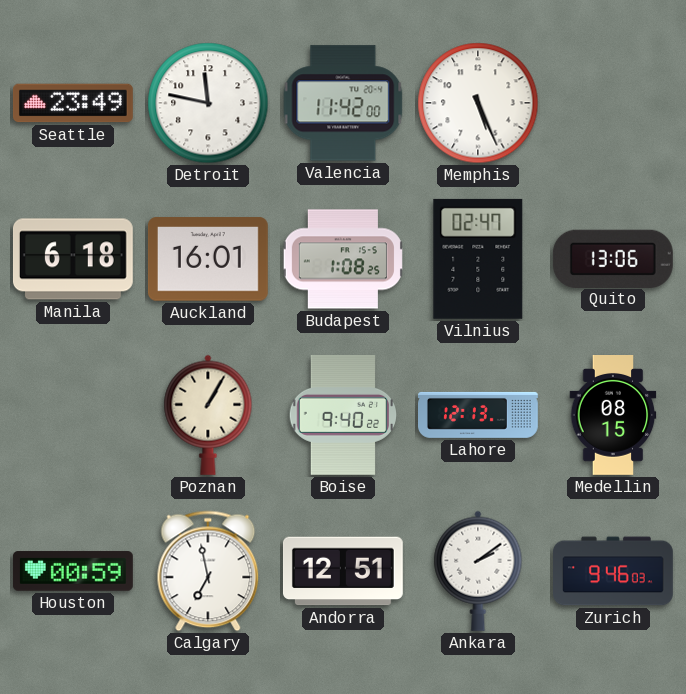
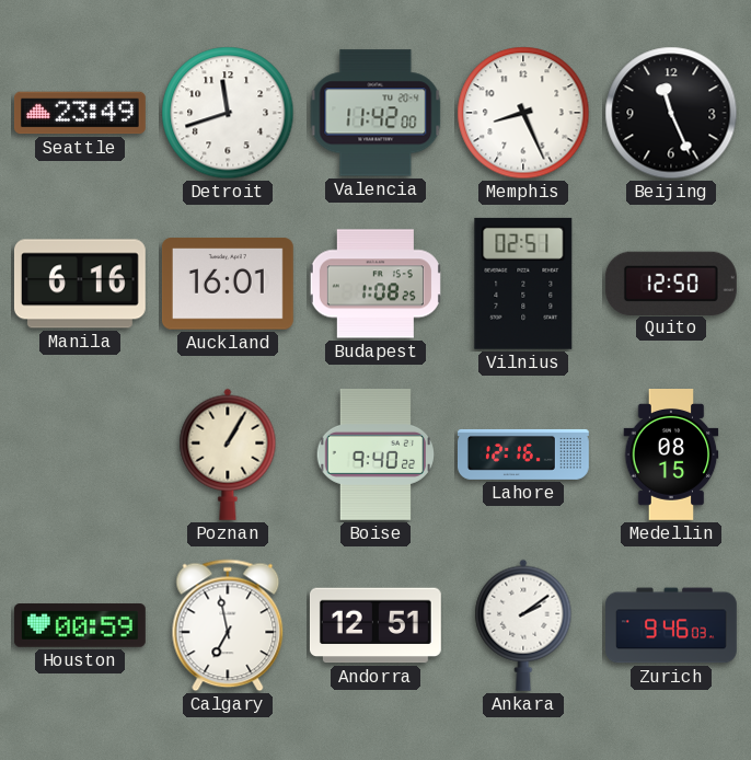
Detroit: 11:47 -> 11:42
Memphis: 5:26 -> 8:26
Beijing: none -> 11:26
Manila: 6:18 -> 6:16
Vilnius: 02:47 -> 02:51
Quito: 13:06 -> 12:50
Lahore: 12:13 -> 12:16
